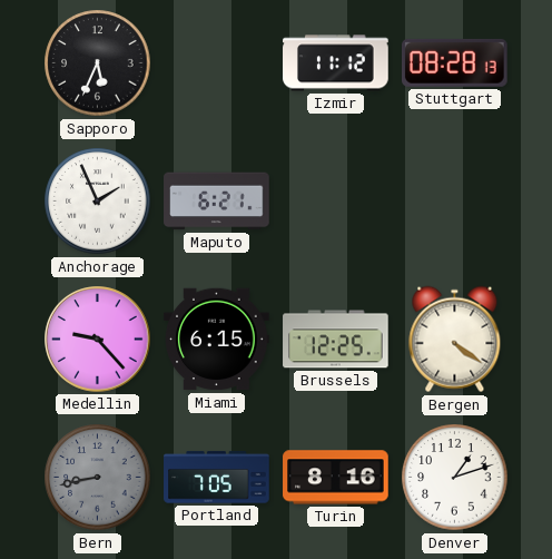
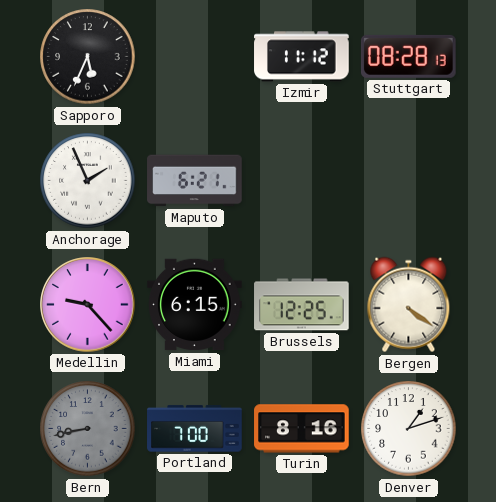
Portland: 7:05 -> 7:00
